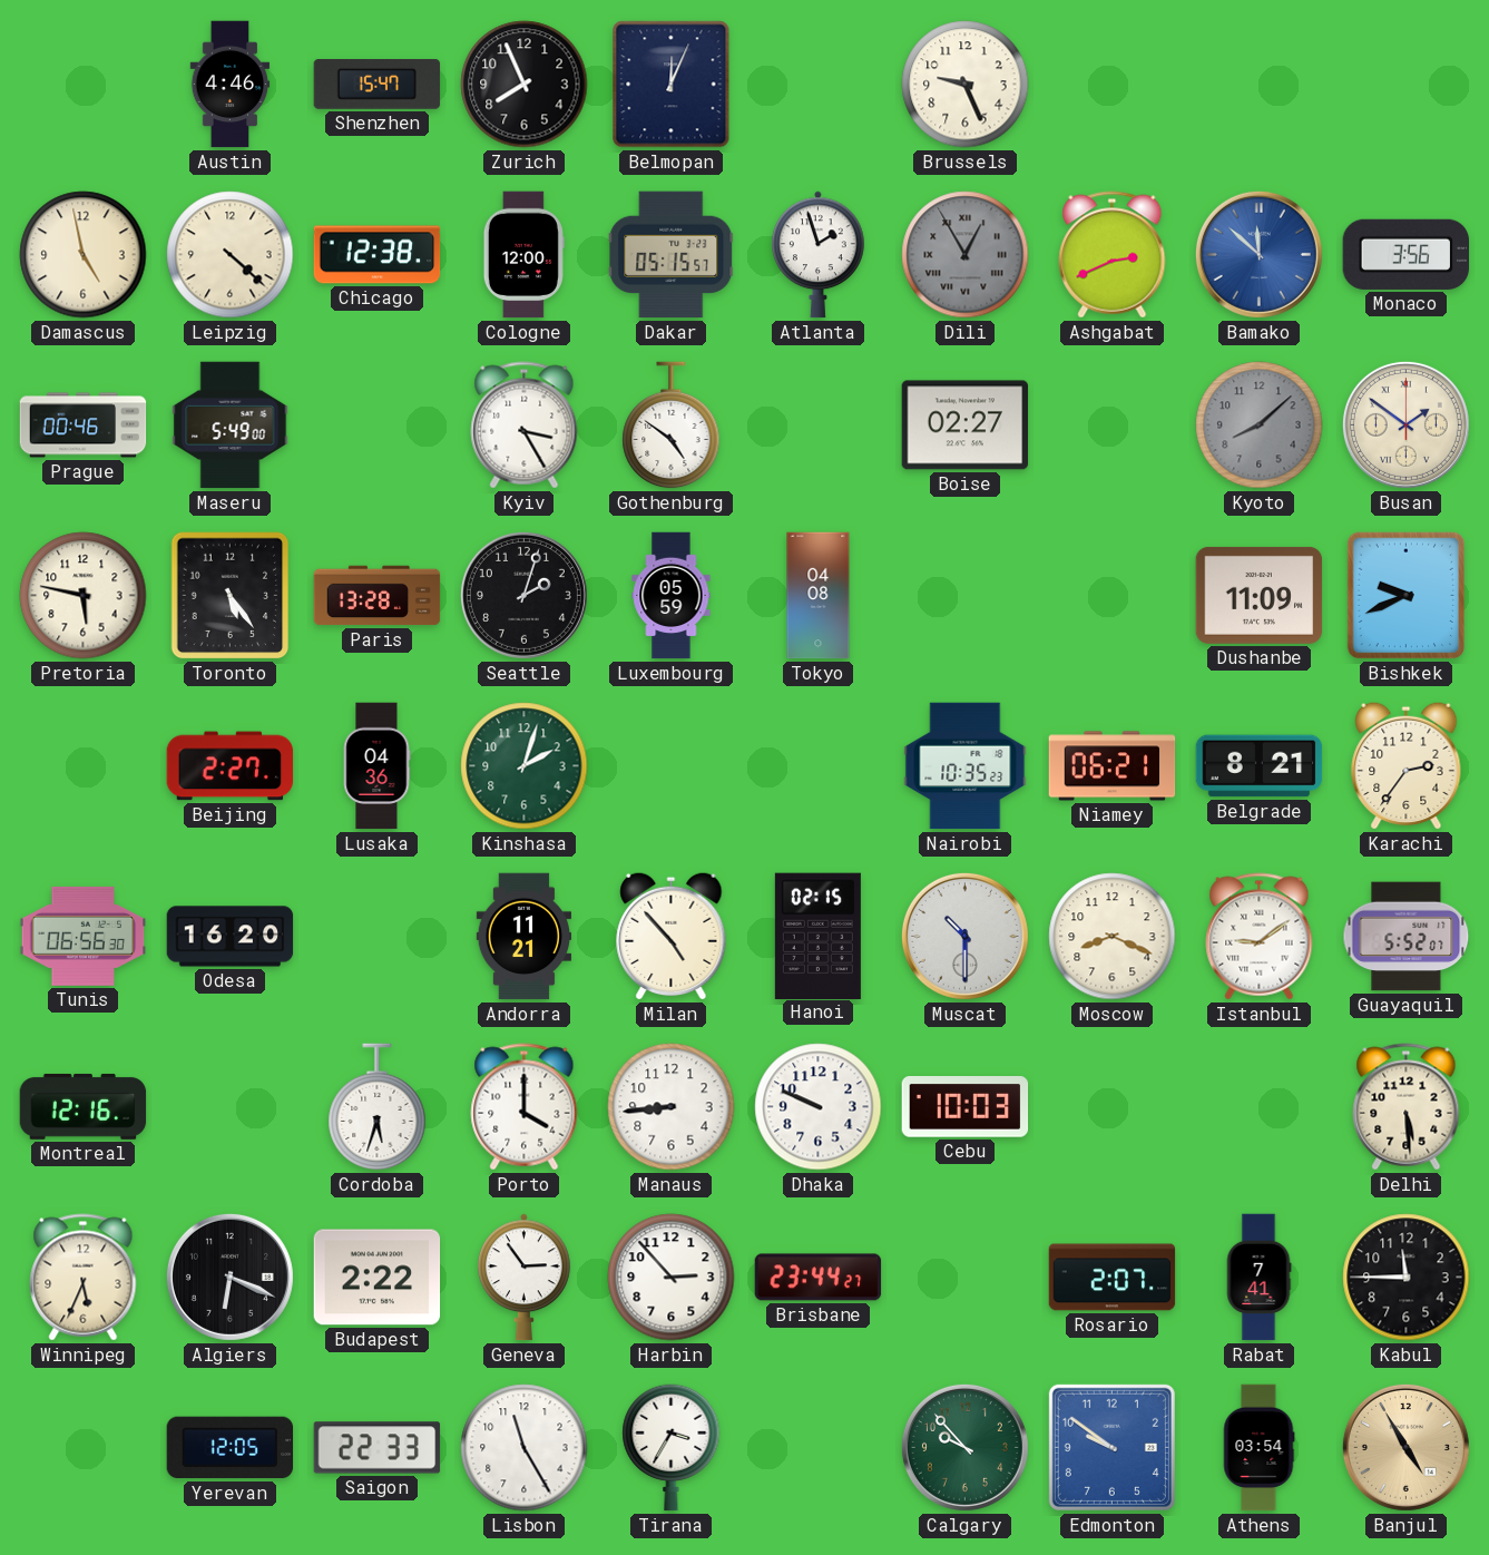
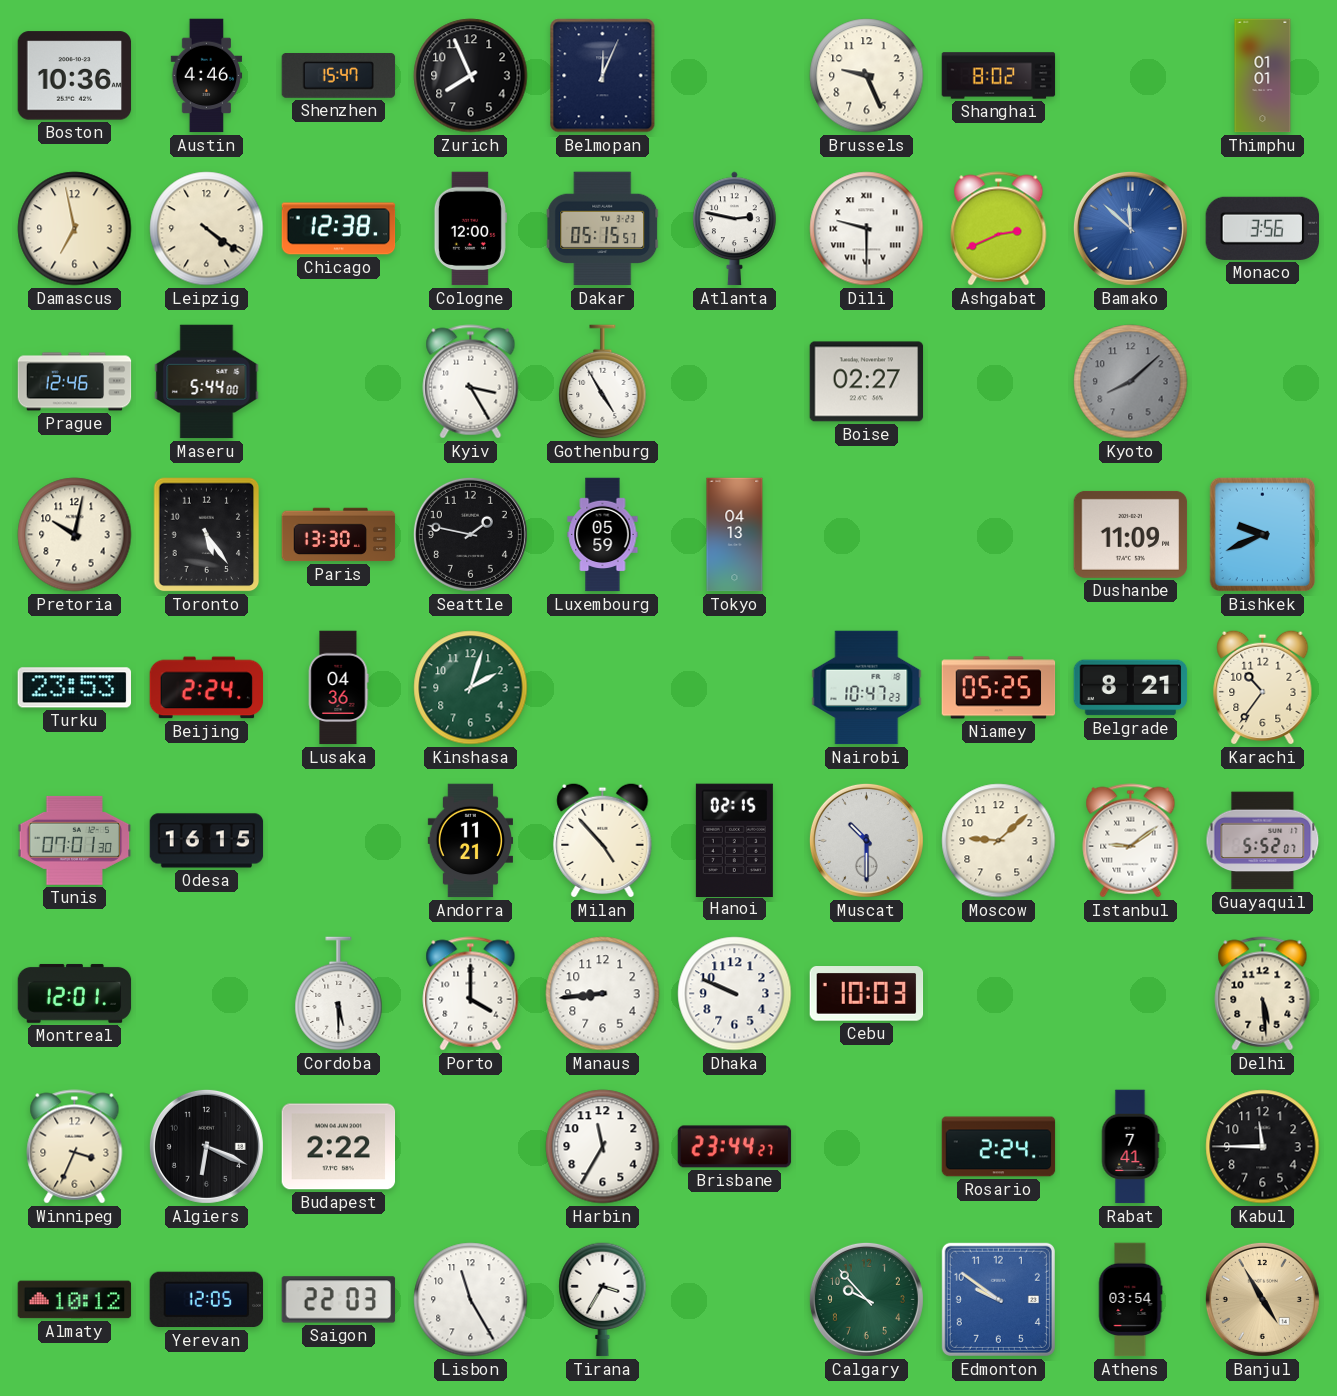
Boston: none -> 10:36
Shanghai: none -> 8:02
Thimphu: none -> 01:01
Damascus: 4:58 -> 6:58
Leipzig: 4:22 -> 4:21
Atlanta: 1:57 -> 2:47
Dili: 12:55 -> 9:30
Dili dial: grey -> white
Prague: 00:46 -> 12:46
Maseru: 5:49 -> 5:44
Gothenburg: 4:51 -> 4:55
Busan: 1:51 -> none
Pretoria: 5:47 -> 10:02
Paris: 13:28 -> 13:30
Seattle: 2:03 -> 1:47
Tokyo: 04:08 -> 04:13
Turku: none -> 23:53
Beijing: 2:27 -> 2:24
Nairobi: 10:35 -> 10:47
Niamey: 06:21 -> 05:25
Karachi: 2:36 -> 10:36
Tunis: 06:56 -> 07:01
Odesa: 16:20 -> 16:15
Moscow: 8:19 -> 9:08
Montreal: 12:16 -> 12:01
Cordoba: 5:33 -> 5:30
Winnipeg: 5:34 -> 3:34
Geneva: 2:54 -> none
Harbin: 2:53 -> 11:35
Rosario: 2:07 -> 2:24
Almaty: none -> 10:12
Saigon: 22:33 -> 22:03
